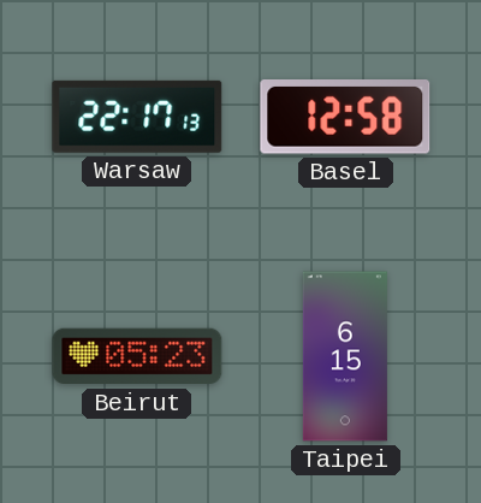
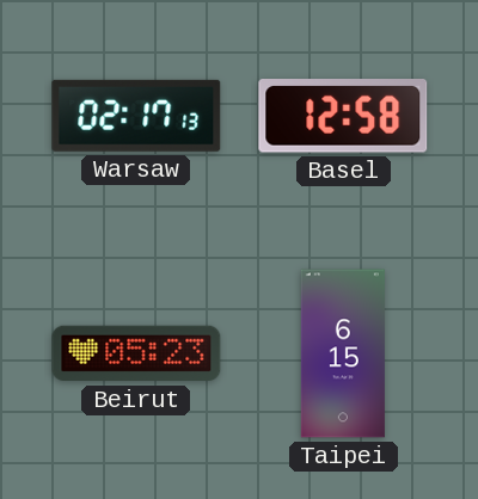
Warsaw: 22:17 -> 02:17
